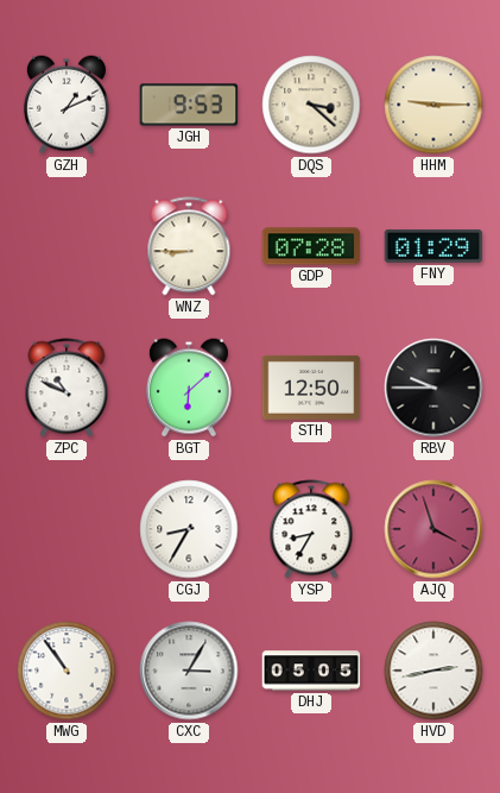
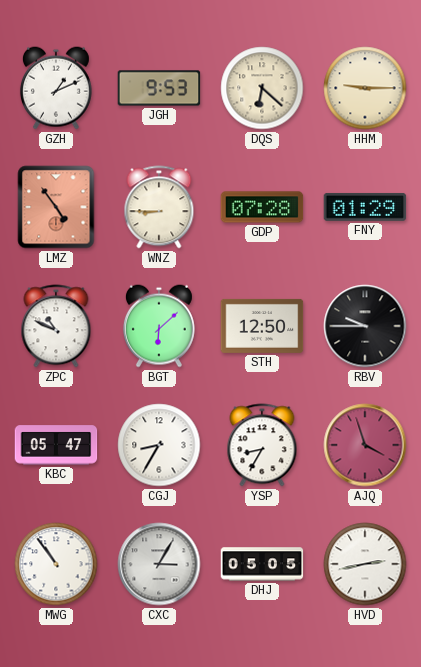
DQS: 3:22 -> 6:22
LMZ: none -> 4:54
KBC: none -> 05:47
